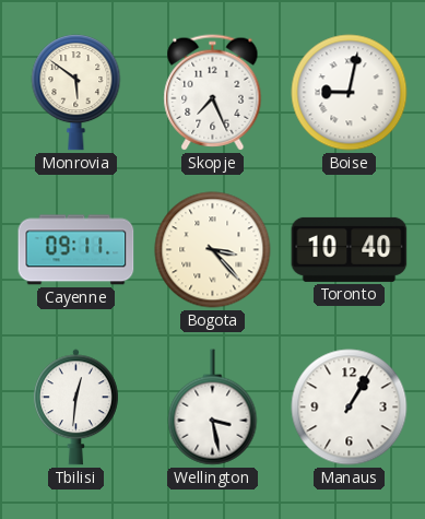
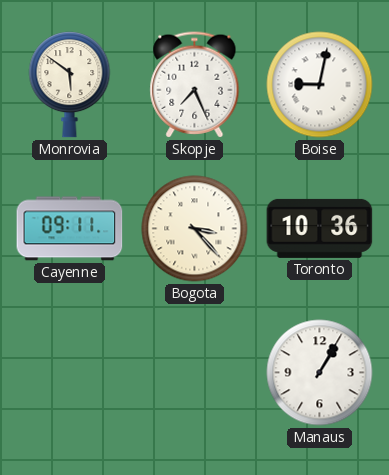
Toronto: 10:40 -> 10:36
Tbilisi: 12:31 -> none
Wellington: 3:28 -> none
